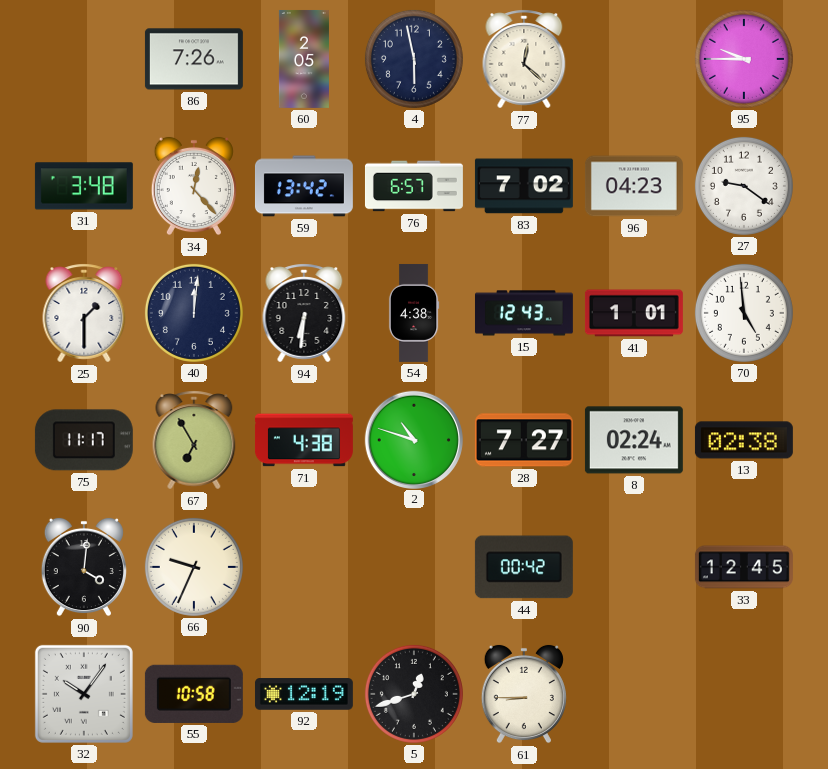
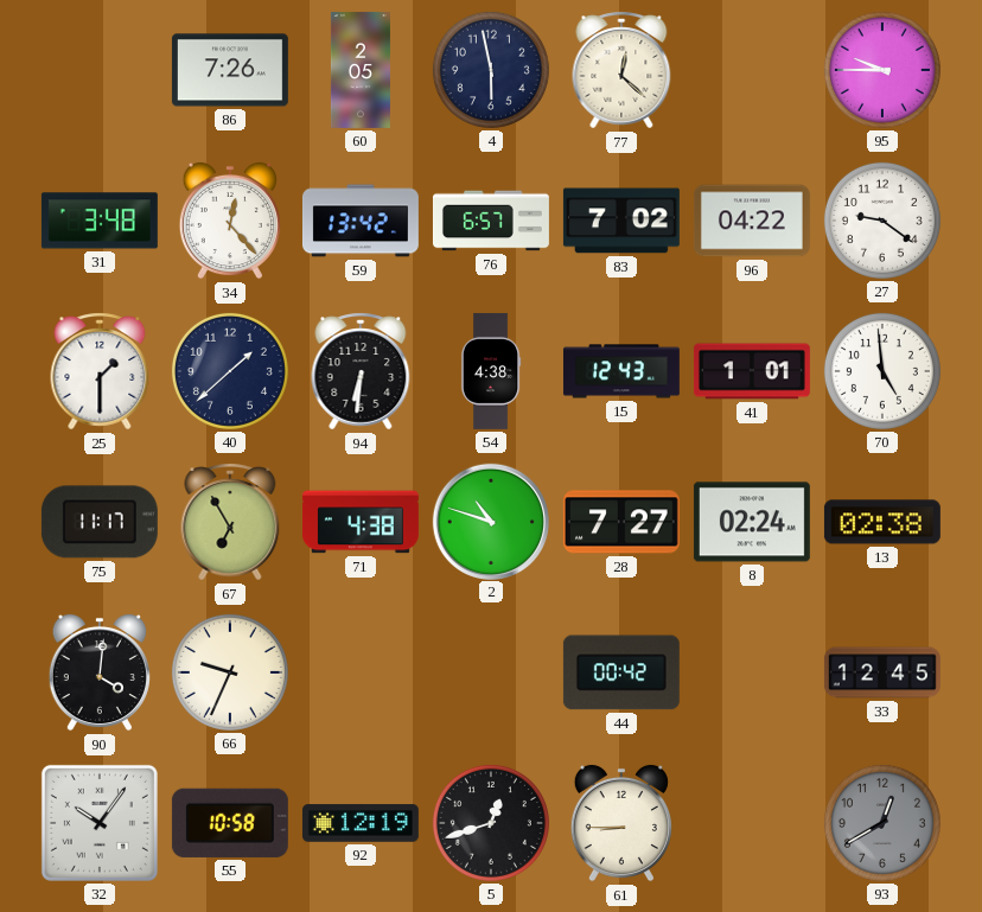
96: 04:23 -> 04:22
40: 12:01 -> 1:38
93: none -> 12:40
